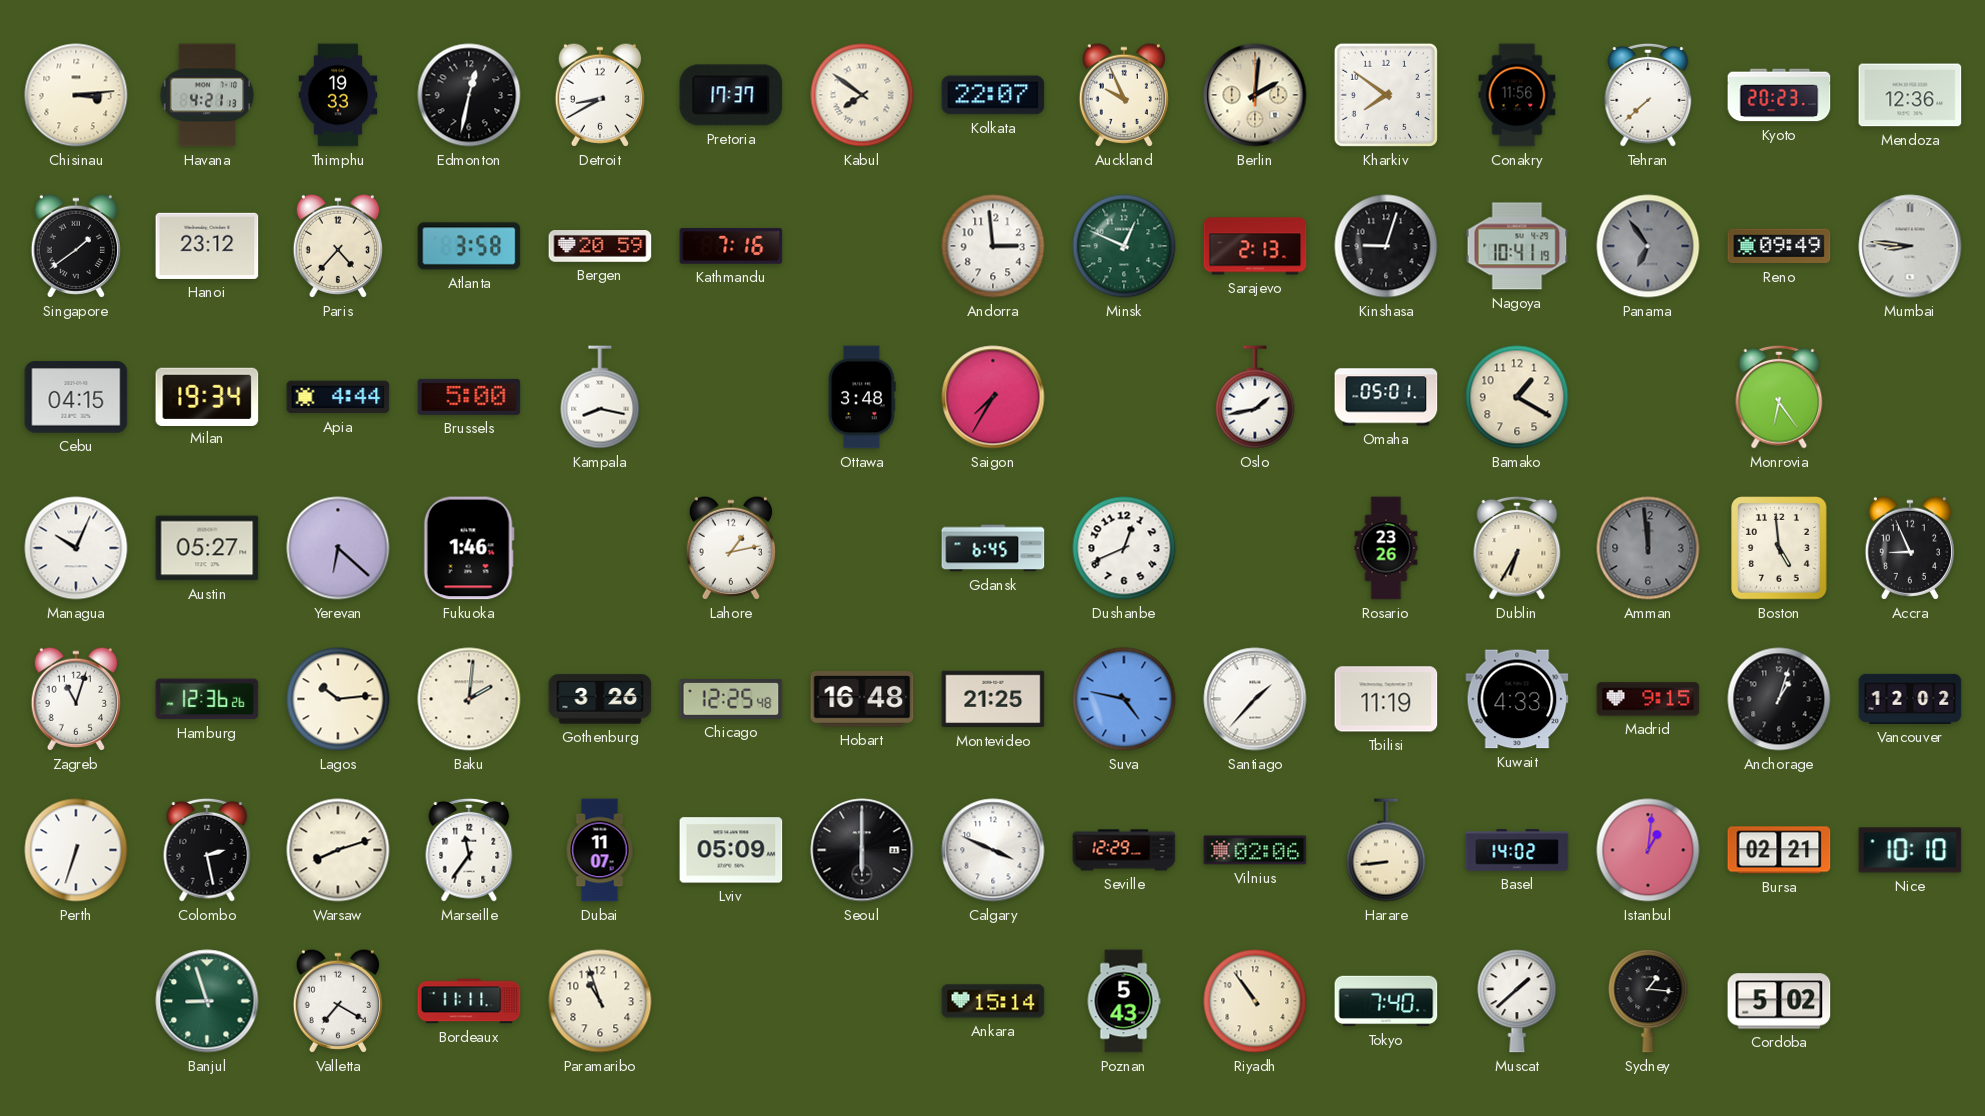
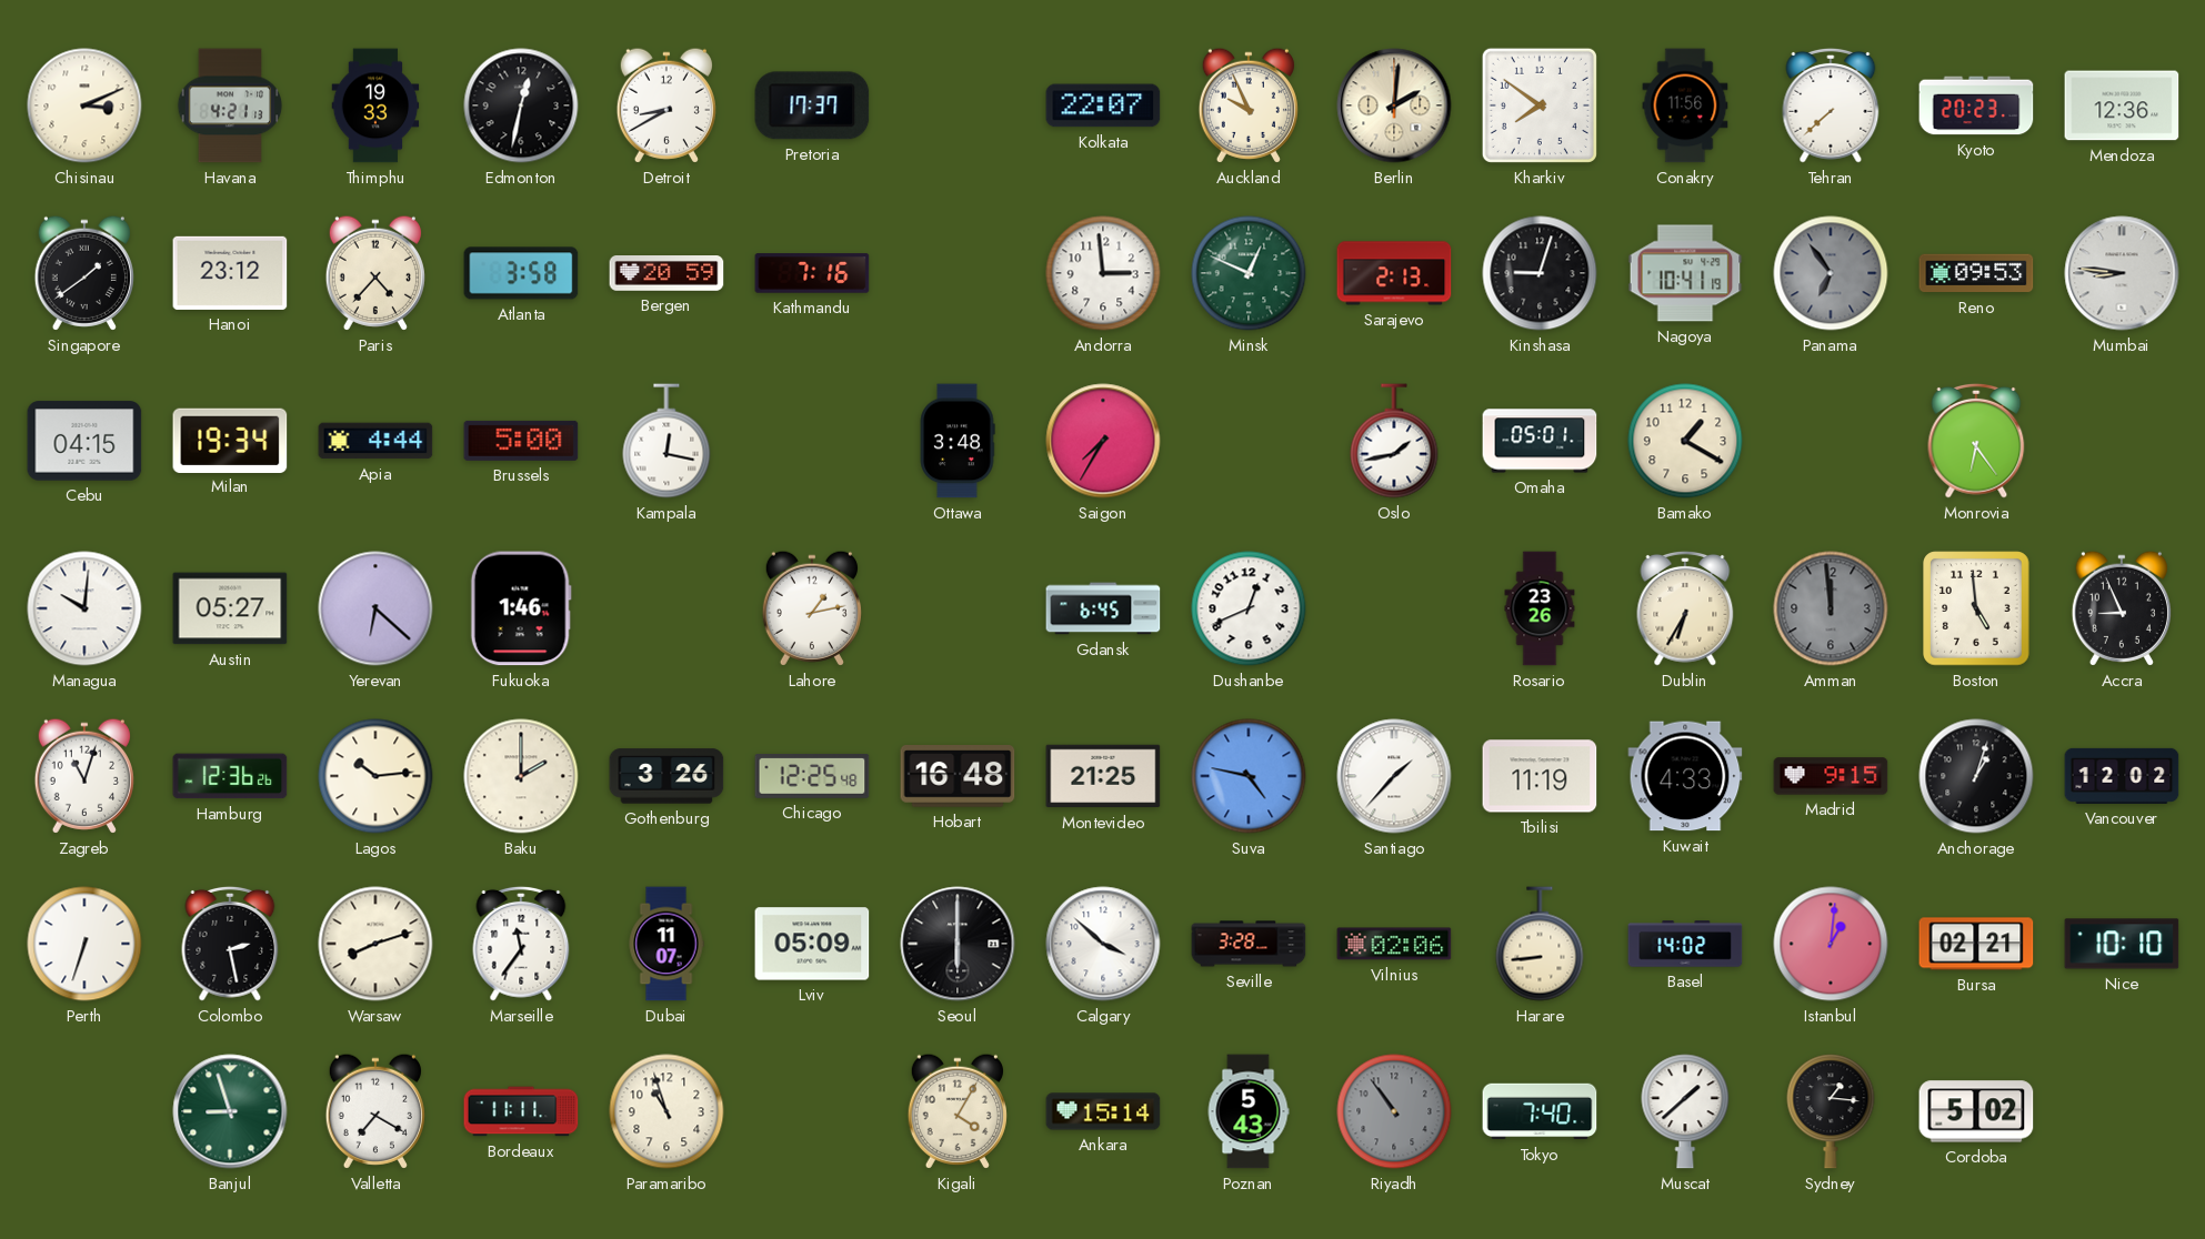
Chisinau: 3:14 -> 3:11
Kabul: 7:51 -> none
Reno: 09:49 -> 09:53
Kampala: 8:17 -> 12:17
Managua: 10:04 -> 10:01
Baku: 2:01 -> 2:00
Calgary: 3:49 -> 3:52
Seville: 12:29 -> 3:28
Kigali: none -> 4:05
Riyadh dial: cream -> grey
